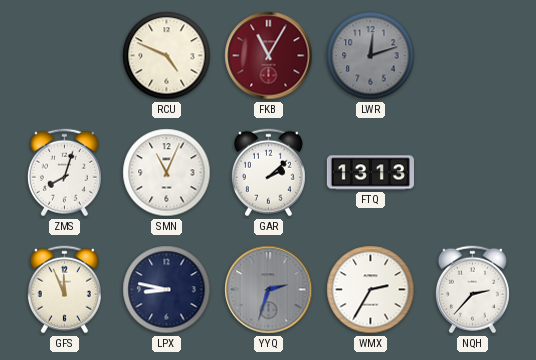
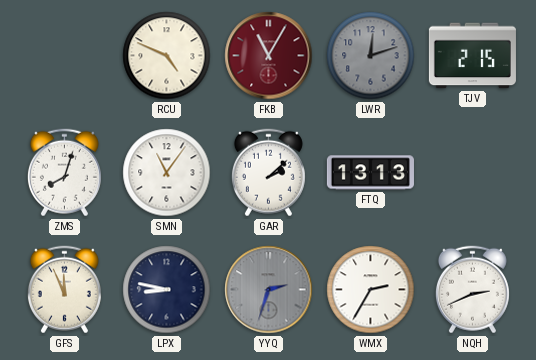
TJV: none -> 2:15
SMN: 11:04 -> 11:06
NQH: 2:37 -> 2:41
